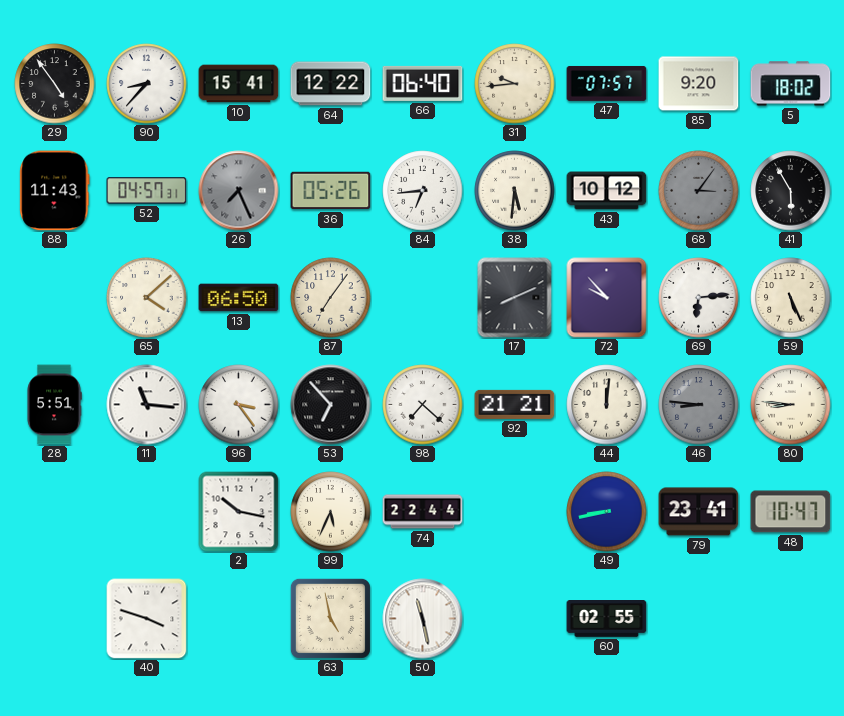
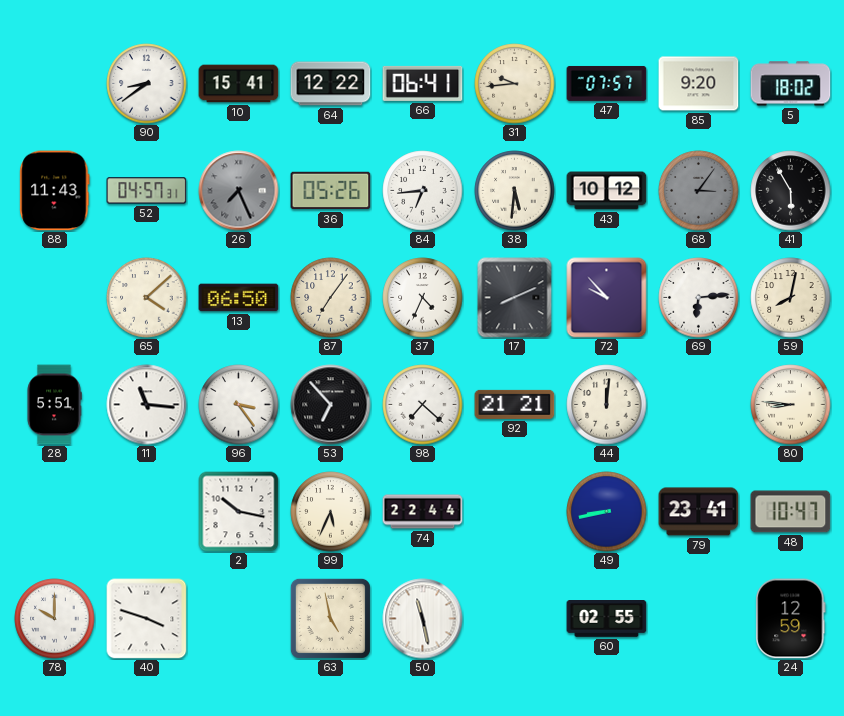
29: 4:54 -> none
90: 8:37 -> 8:39
66: 06:40 -> 06:41
37: none -> 4:34
59: 5:26 -> 8:02
46: 8:46 -> none
78: none -> 10:00
24: none -> 12:59
